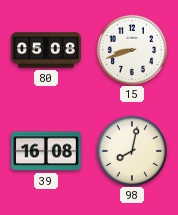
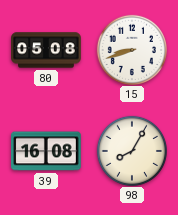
98: 8:02 -> 8:05
